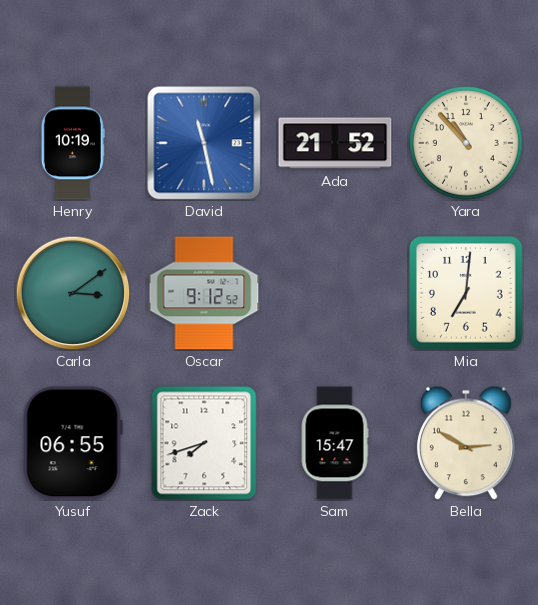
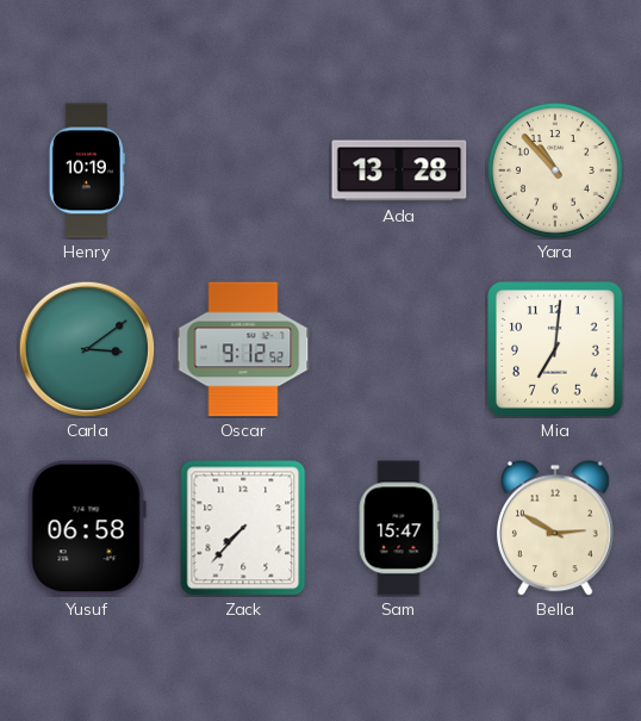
David: 11:28 -> none
Ada: 21:52 -> 13:28
Yusuf: 06:55 -> 06:58
Zack: 7:42 -> 7:37
